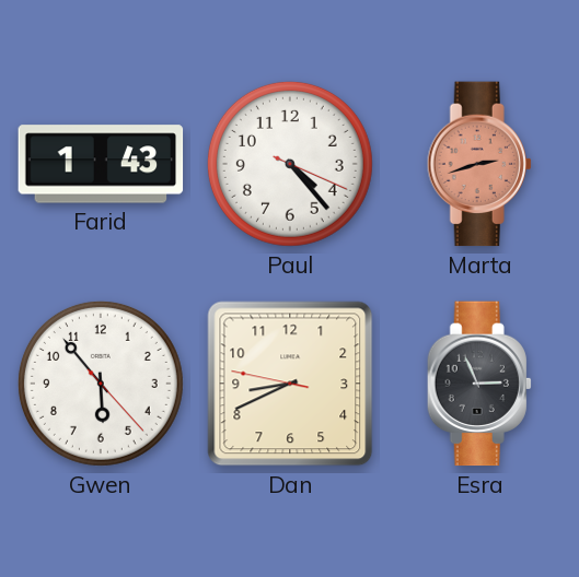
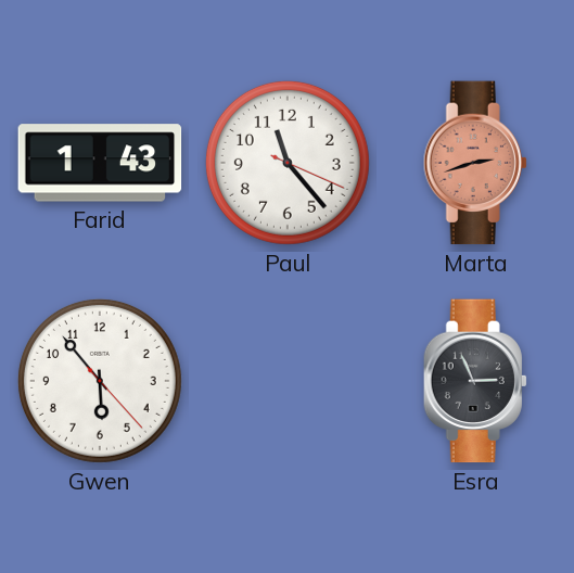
Paul: 4:23 -> 11:23
Dan: 8:40 -> none
